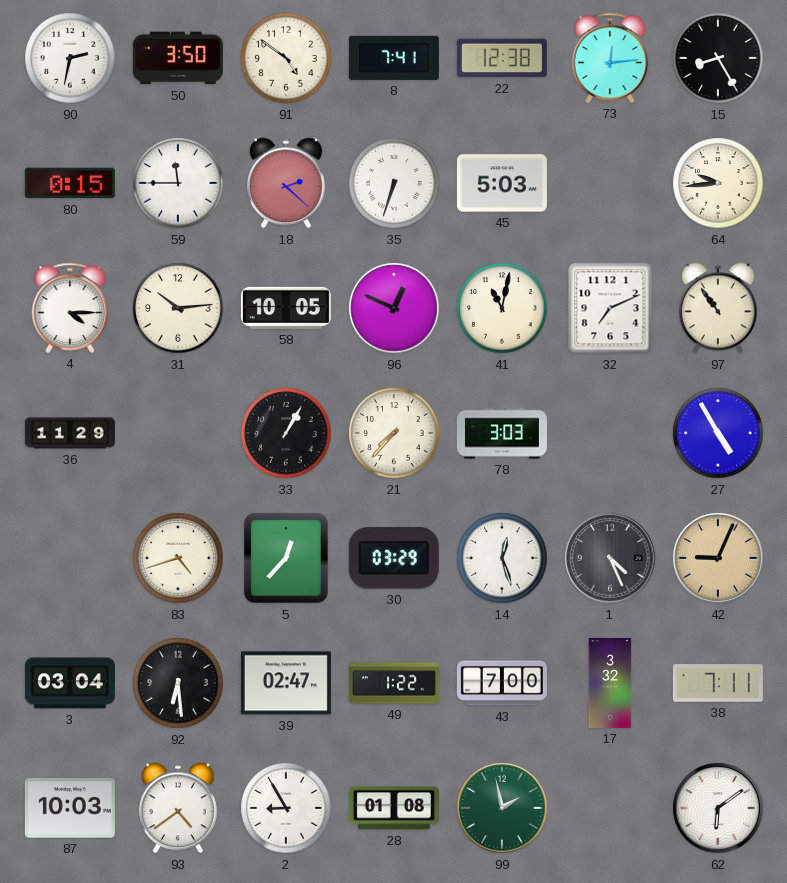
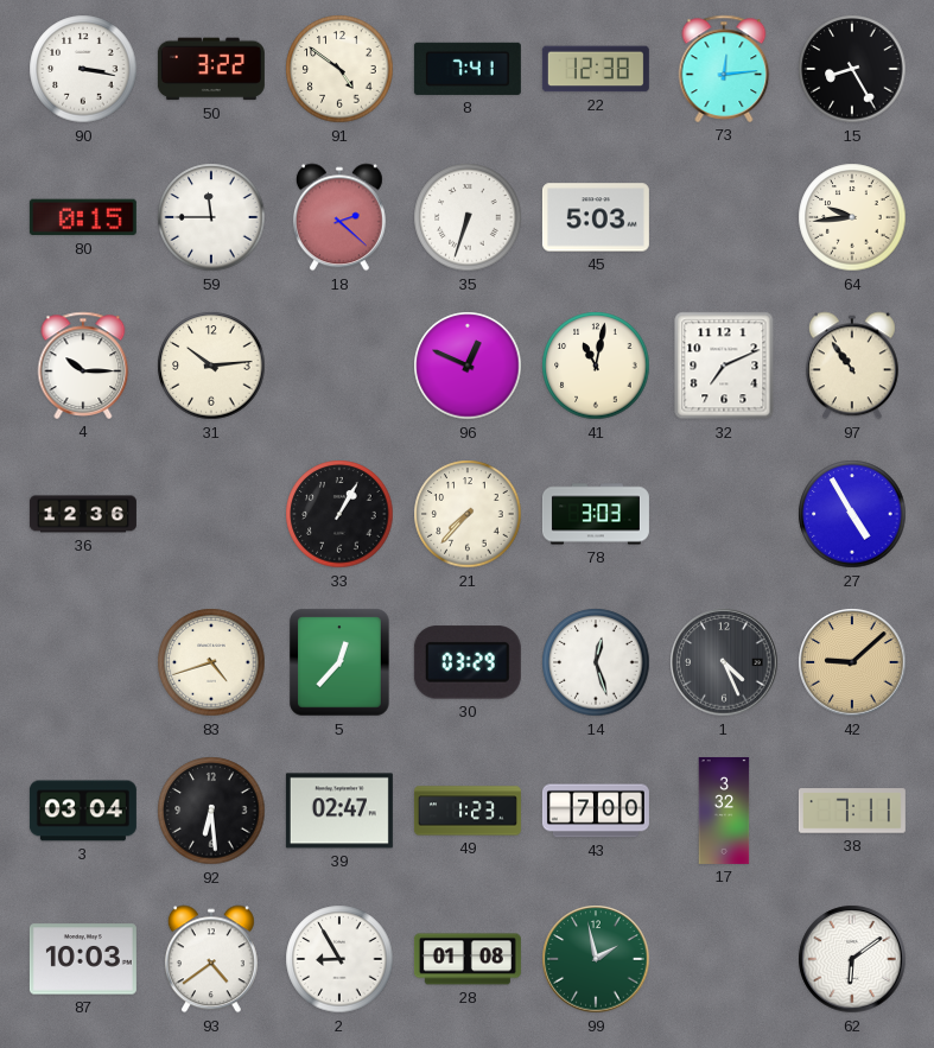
90: 2:32 -> 3:17
50: 3:50 -> 3:22
4: 4:15 -> 10:15
58: 10:05 -> none
36: 11:29 -> 12:36
42: 9:04 -> 9:08
49: 1:22 -> 1:23
